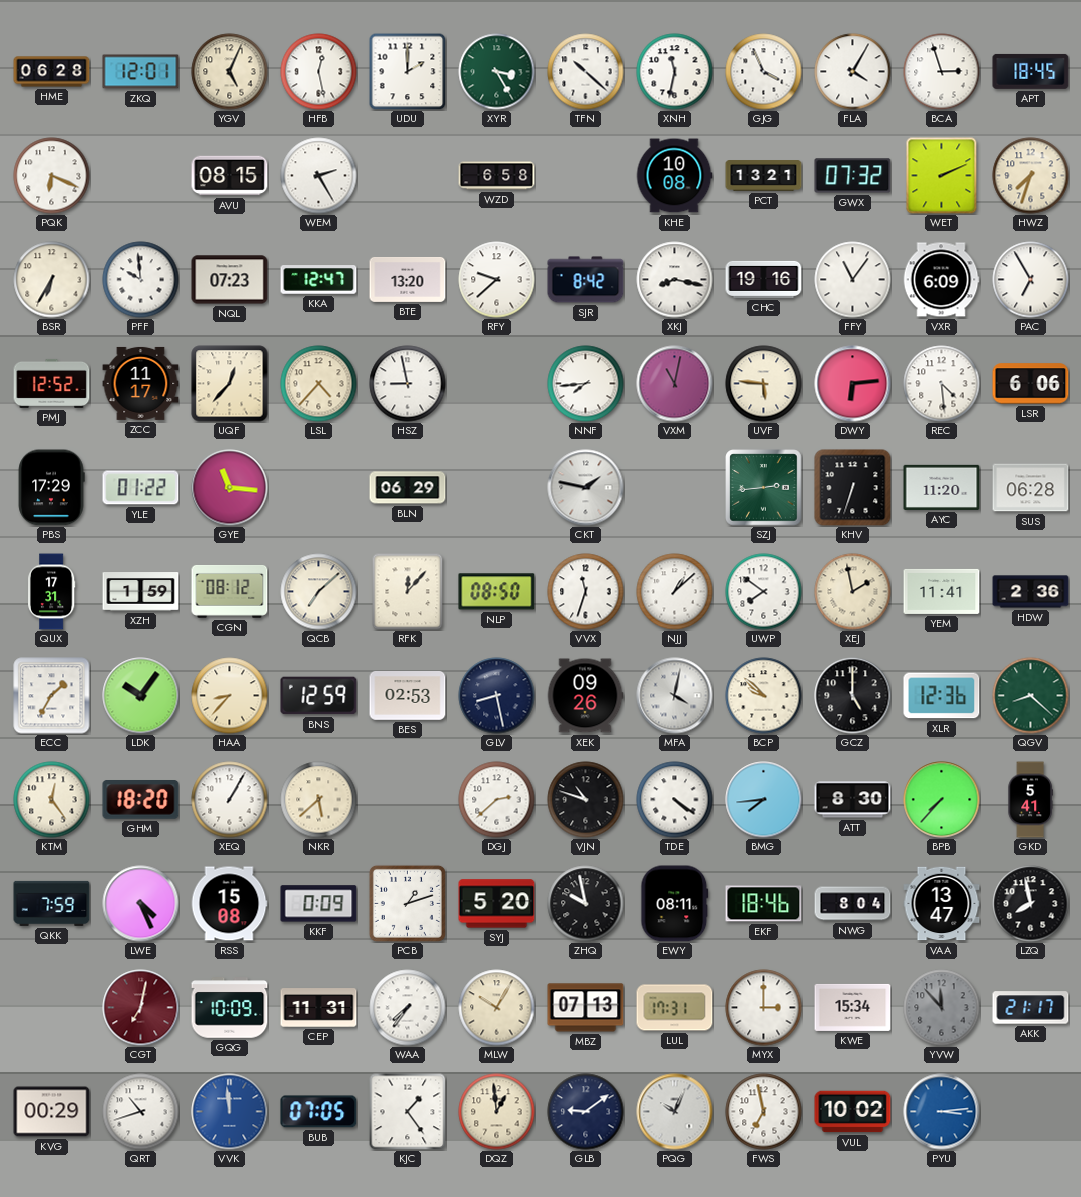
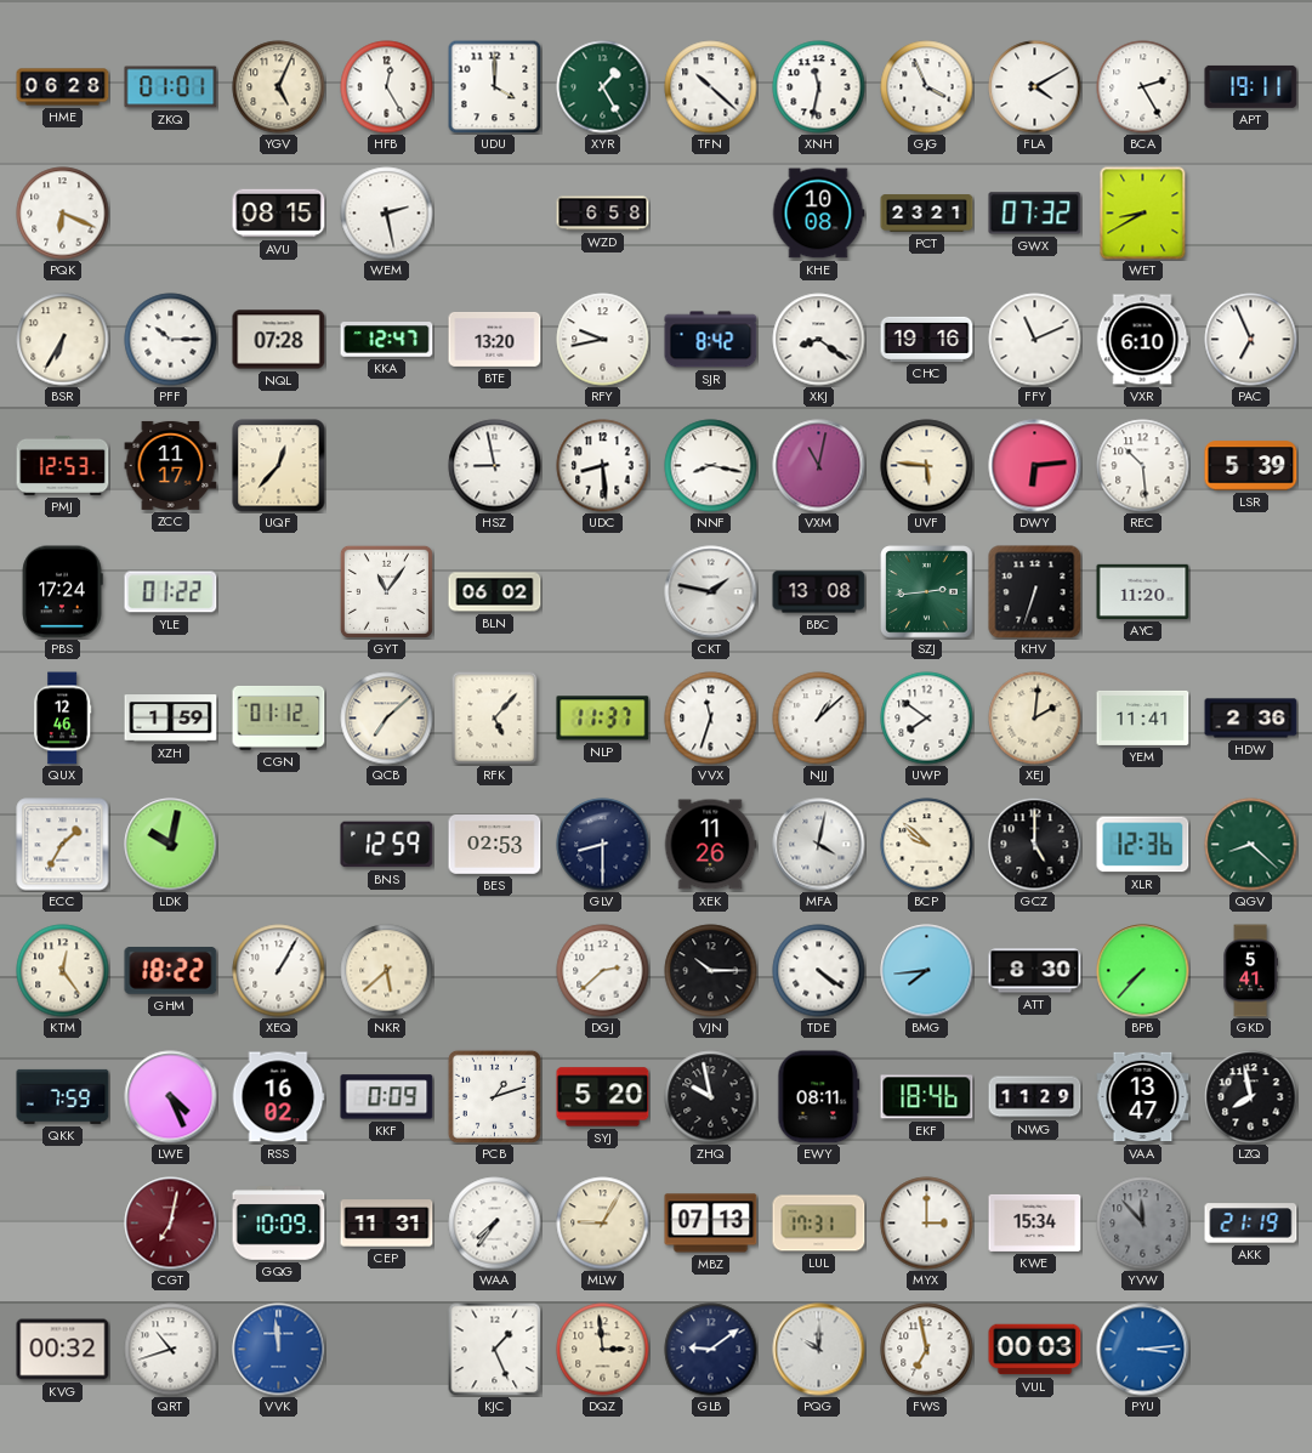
ZKQ: 12:01 -> 01:01
HFB: 12:28 -> 12:25
UDU: 2:00 -> 4:00
XYR: 3:25 -> 1:25
FLA: 4:05 -> 4:10
BCA: 2:57 -> 2:25
APT: 18:45 -> 19:11
WEM: 2:25 -> 2:28
PCT: 13:21 -> 23:21
WET: 2:11 -> 8:40
HWZ: 7:33 -> none
PFF: 9:59 -> 10:15
NQL: 07:23 -> 07:28
RFY: 9:38 -> 9:43
XKJ: 8:17 -> 8:21
FFY: 11:06 -> 11:11
VXR: 6:09 -> 6:10
PAC: 6:55 -> 6:56
PMJ: 12:52 -> 12:53
LSL: 4:37 -> none
UDC: none -> 8:29
NNF: 7:44 -> 8:17
REC: 4:29 -> 10:29
LSR: 6:06 -> 5:39
PBS: 17:29 -> 17:24
GYE: 11:16 -> none
GYT: none -> 11:06
BLN: 06:29 -> 06:02
BBC: none -> 13:08
SUS: 06:28 -> none
QUX: 17:31 -> 12:46
CGN: 08:12 -> 01:12
RFK: 12:07 -> 5:07
NLP: 08:50 -> 11:37
XEJ: 1:58 -> 2:01
LDK: 10:06 -> 10:02
HAA: 8:37 -> none
GLV: 8:28 -> 8:30
XEK: 09:26 -> 11:26
GHM: 18:20 -> 18:22
VJN: 10:48 -> 10:15
RSS: 15:08 -> 16:02
NWG: 8:04 -> 11:29
MLW: 10:05 -> 9:05
AKK: 21:17 -> 21:19
KVG: 00:29 -> 00:32
BUB: 07:05 -> none
KJC: 1:24 -> 1:26
DQZ: 12:59 -> 2:59
PQG: 10:04 -> 10:00
VUL: 10:02 -> 00:03
